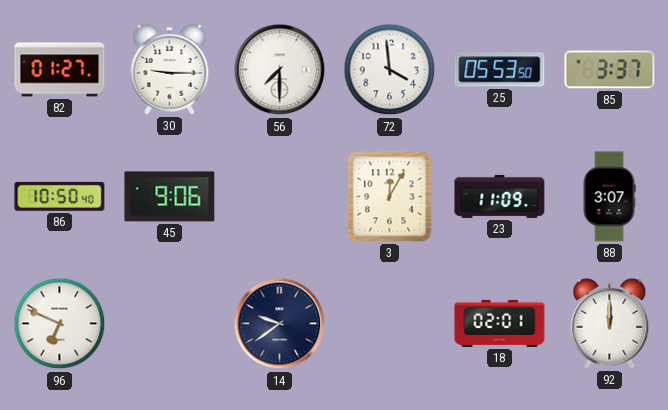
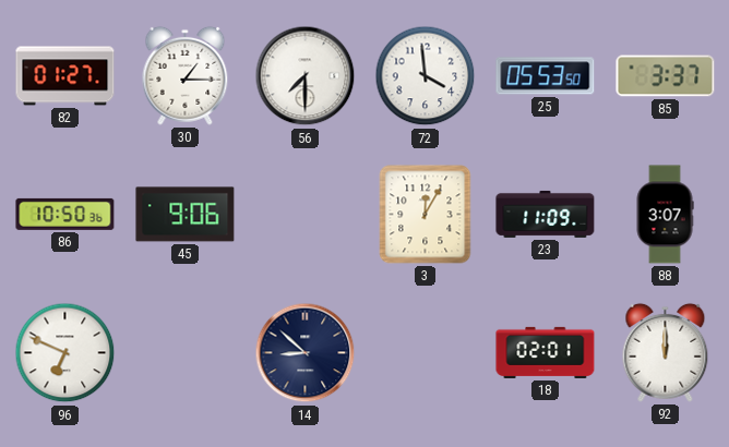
30: 9:15 -> 1:15
86: 10:50:40 -> 10:50:36
14: 9:39 -> 8:52
